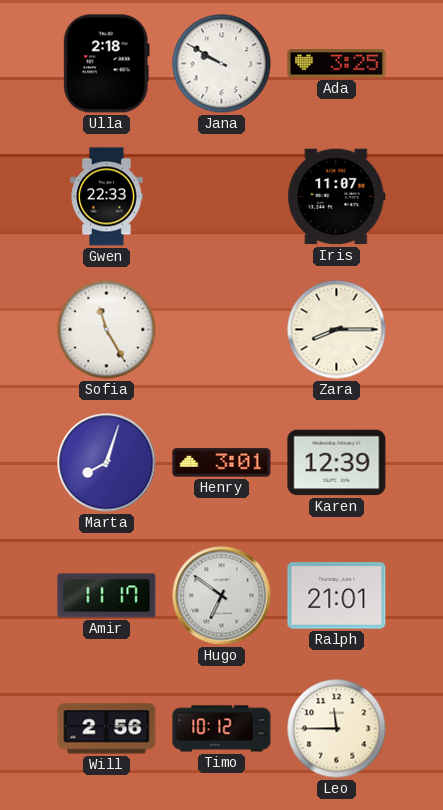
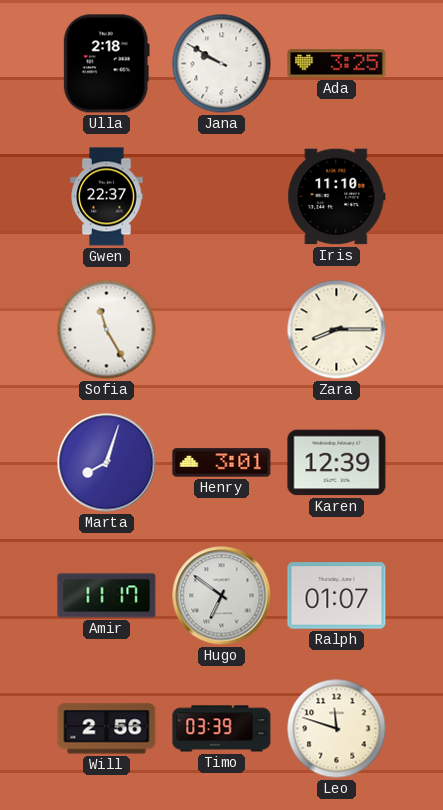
Gwen: 22:33 -> 22:37
Iris: 11:07 -> 11:10
Ralph: 21:01 -> 01:07
Timo: 10:12 -> 03:39
Leo: 11:45 -> 11:48
